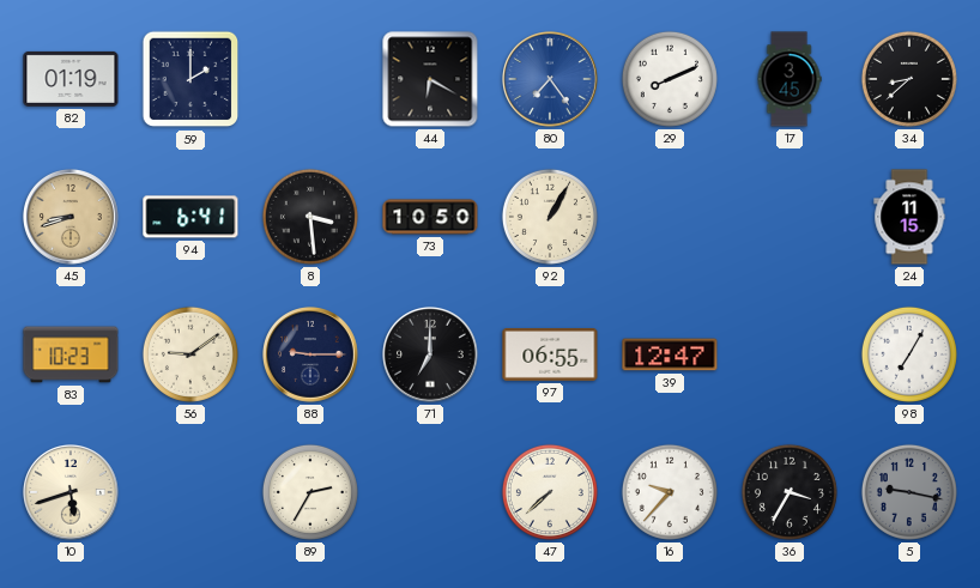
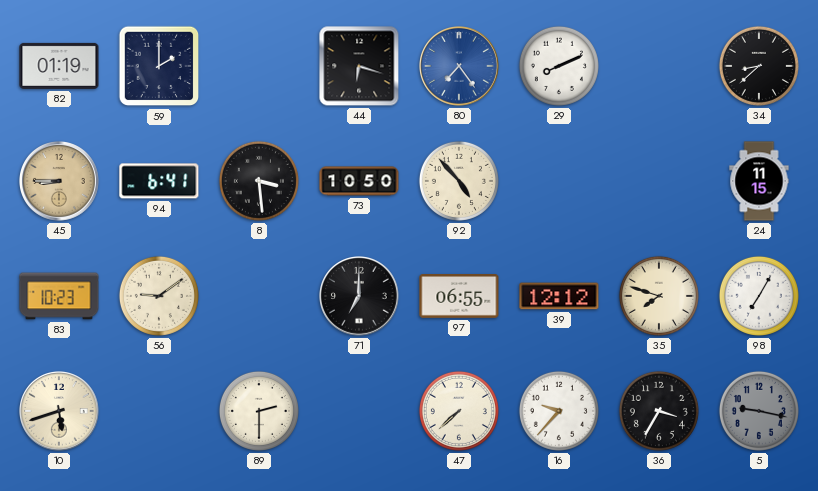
44: 6:20 -> 6:18
17: 3:45 -> none
45: 8:42 -> 8:45
92: 1:05 -> 4:53
88: 9:15 -> none
39: 12:47 -> 12:12
35: none -> 7:48
89: 2:35 -> 2:30
